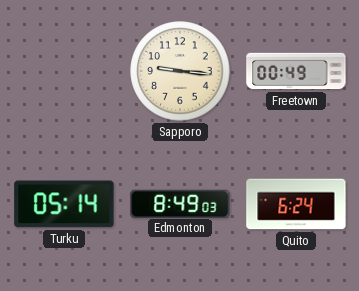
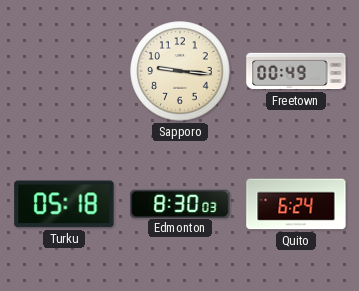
Turku: 05:14 -> 05:18
Edmonton: 8:49 -> 8:30
